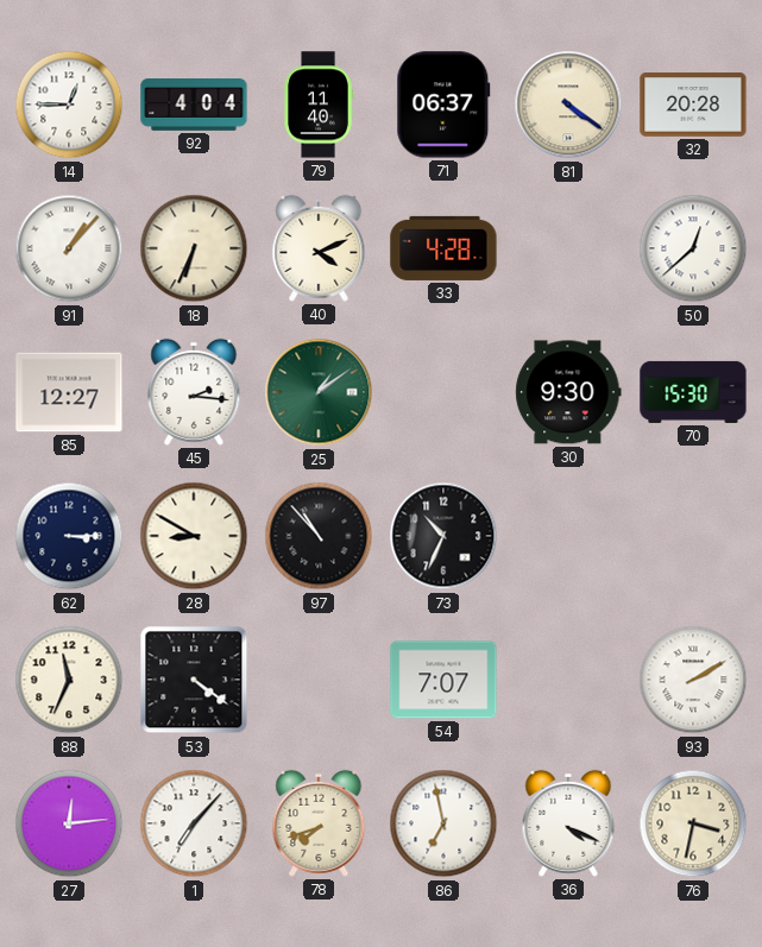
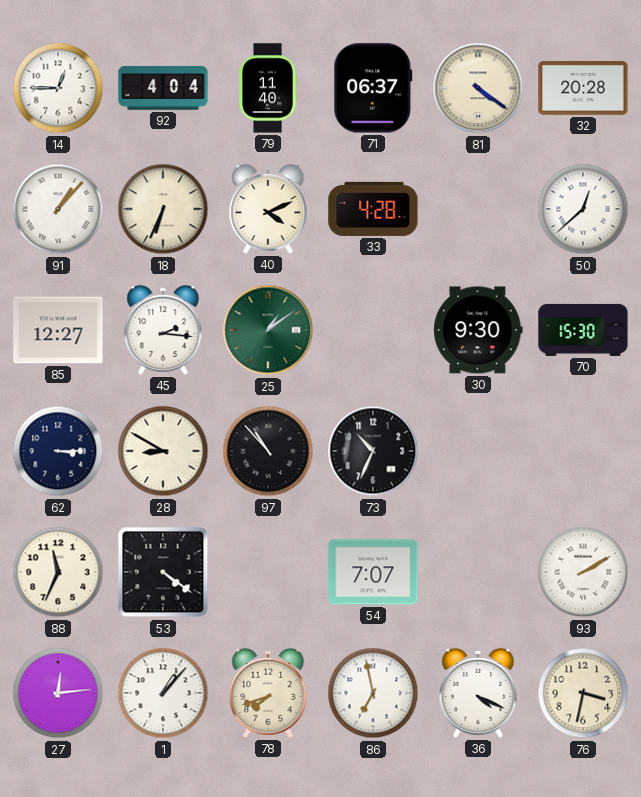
1: 7:07 -> 1:07
